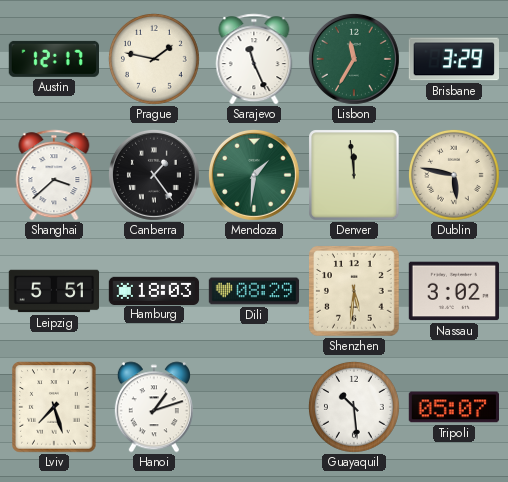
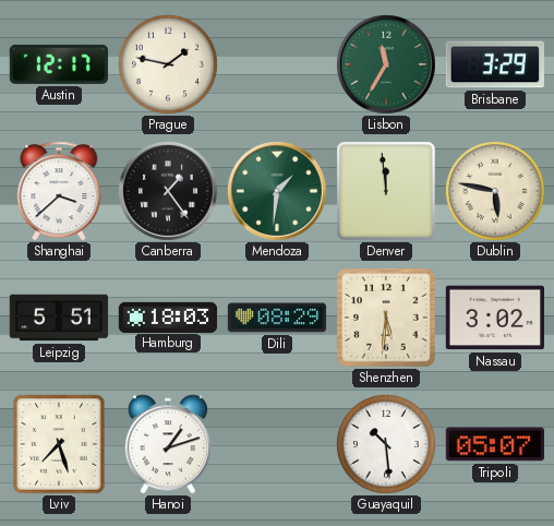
Sarajevo: 11:26 -> none
